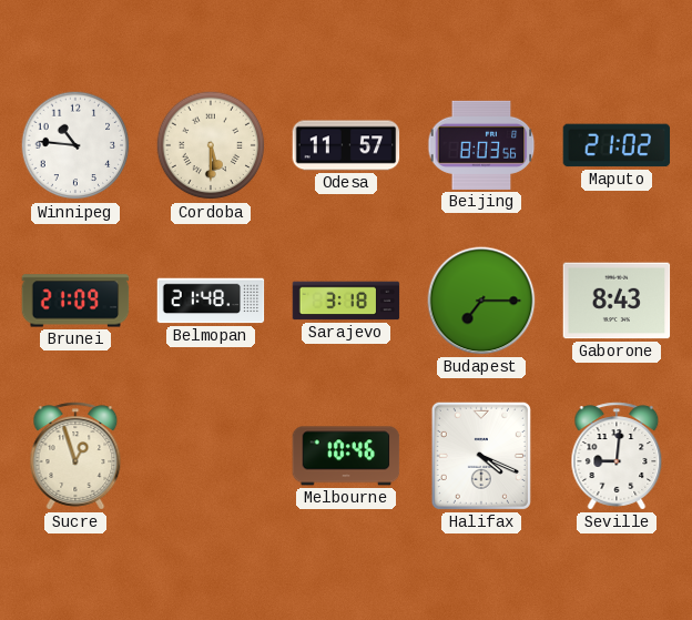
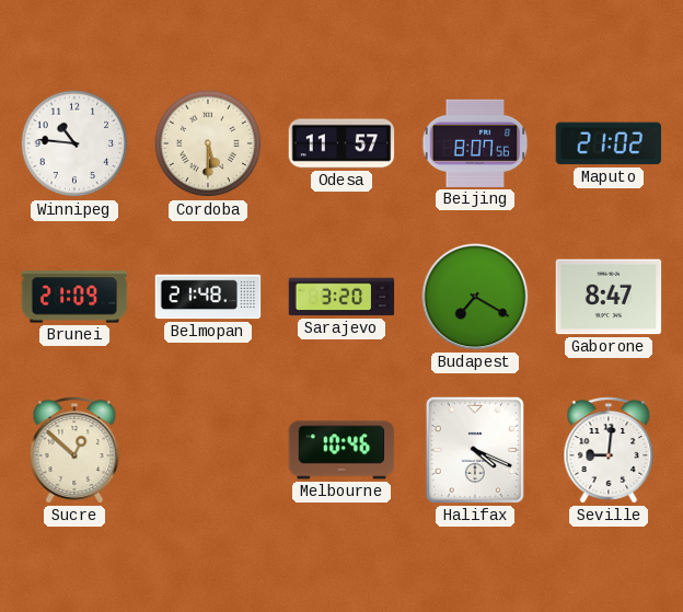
Beijing: 8:03 -> 8:07
Sarajevo: 3:18 -> 3:20
Budapest: 7:15 -> 7:20
Gaborone: 8:43 -> 8:47
Sucre: 12:57 -> 12:52
